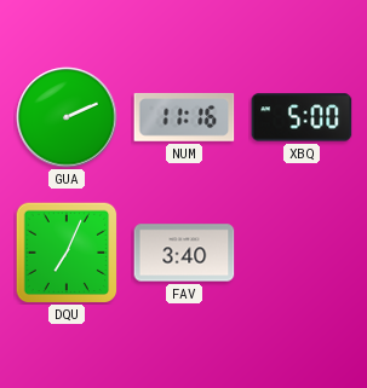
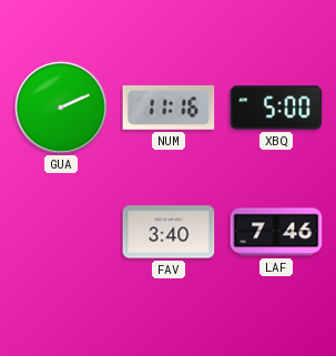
DQU: 7:04 -> none
LAF: none -> 7:46
